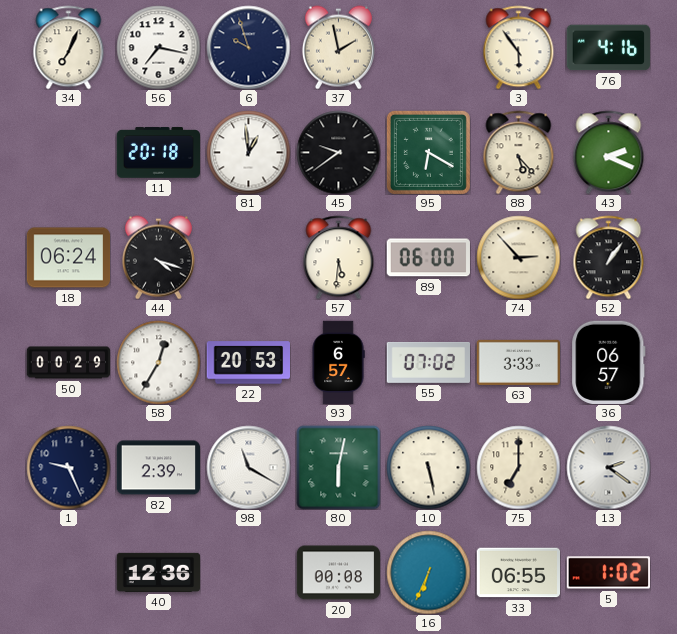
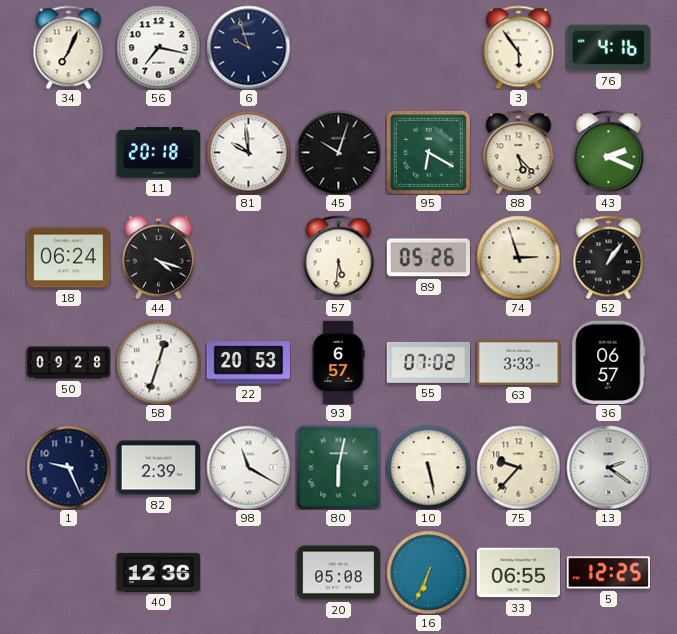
37: 1:58 -> none
81: 12:59 -> 9:59
45: 9:39 -> 10:03
89: 06:00 -> 05:26
74: 2:53 -> 2:57
50: 00:29 -> 09:28
58: 12:35 -> 12:33
75: 7:00 -> 9:37
20: 00:08 -> 05:08
5: 1:02 -> 12:25
